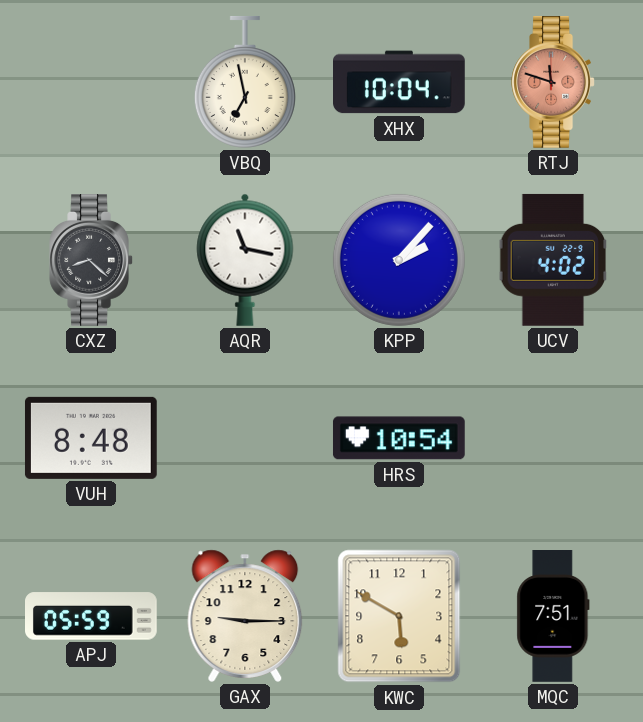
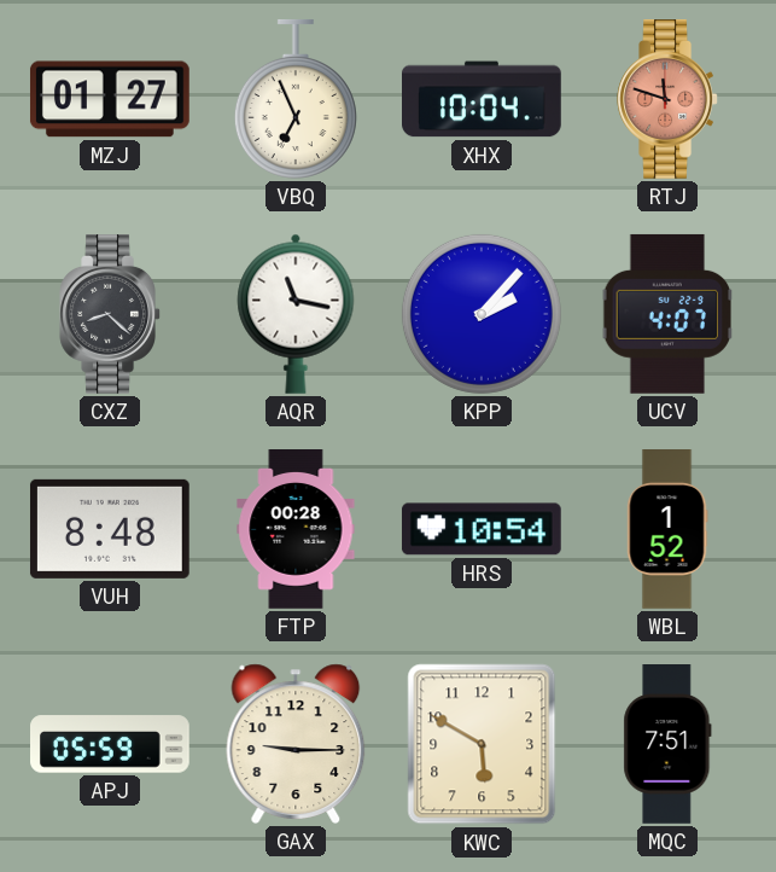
MZJ: none -> 01:27
VBQ: 6:58 -> 6:56
UCV: 4:02 -> 4:07
FTP: none -> 00:28
WBL: none -> 1:52
